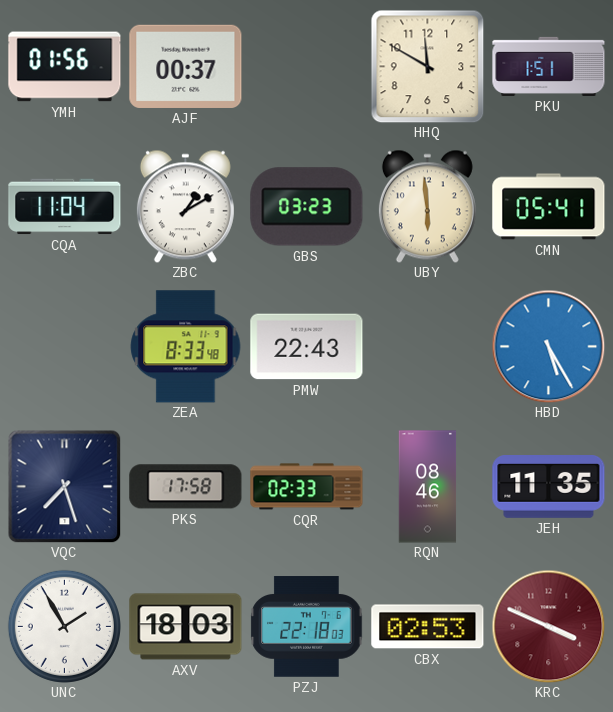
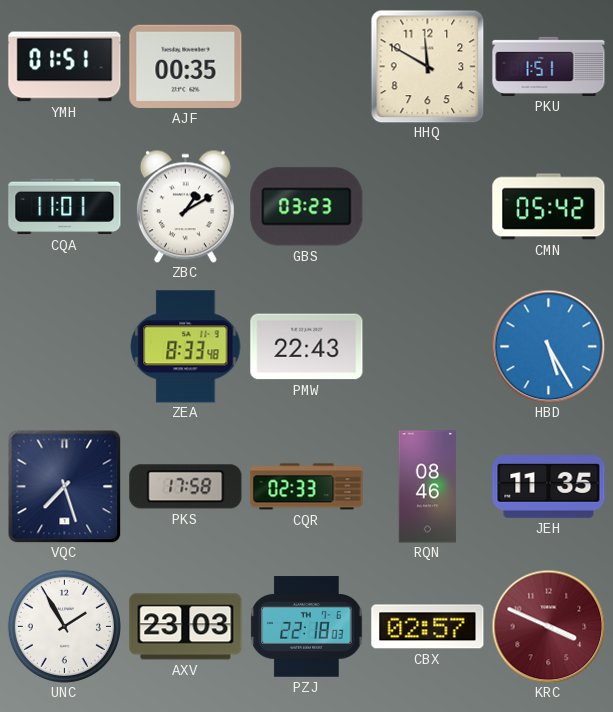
YMH: 01:56 -> 01:51
AJF: 00:37 -> 00:35
CQA: 11:04 -> 11:01
UBY: 5:59 -> none
CMN: 05:41 -> 05:42
AXV: 18:03 -> 23:03
CBX: 02:53 -> 02:57
